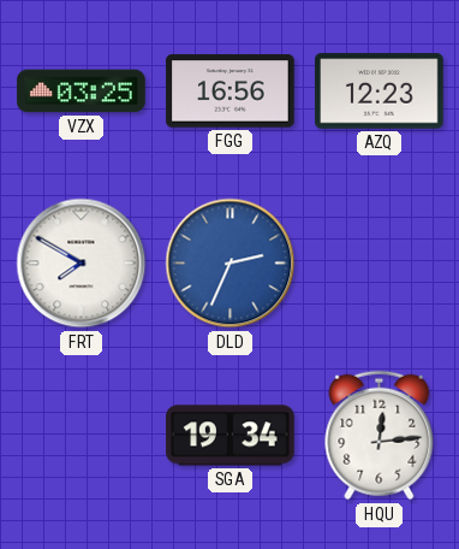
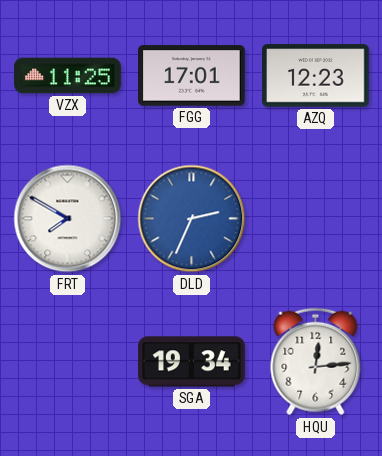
VZX: 03:25 -> 11:25
FGG: 16:56 -> 17:01
